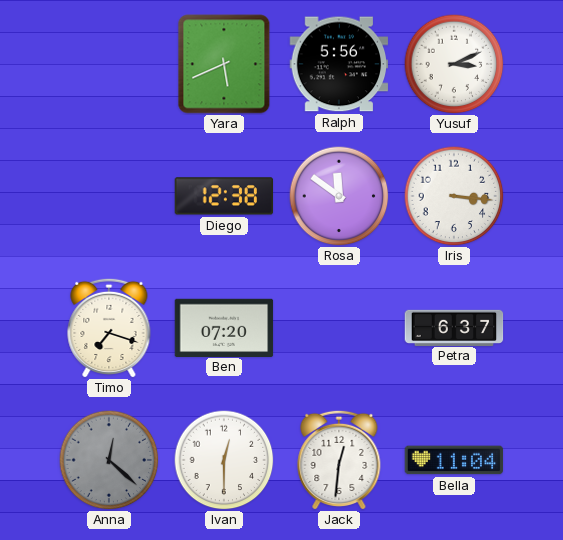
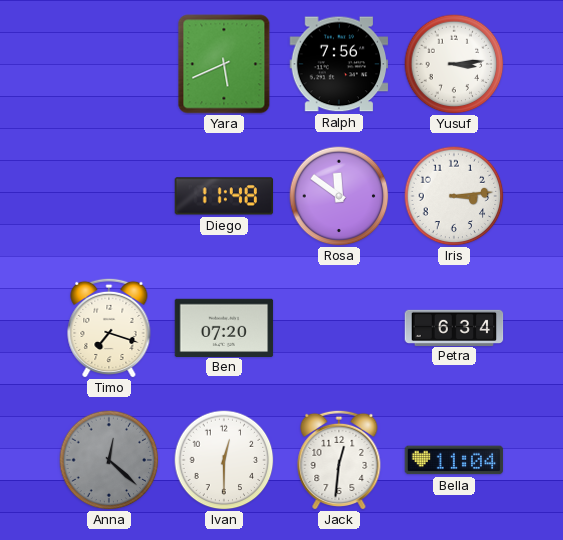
Ralph: 5:56 -> 7:56
Yusuf: 3:11 -> 3:14
Diego: 12:38 -> 11:48
Iris: 3:16 -> 3:14
Petra: 6:37 -> 6:34
